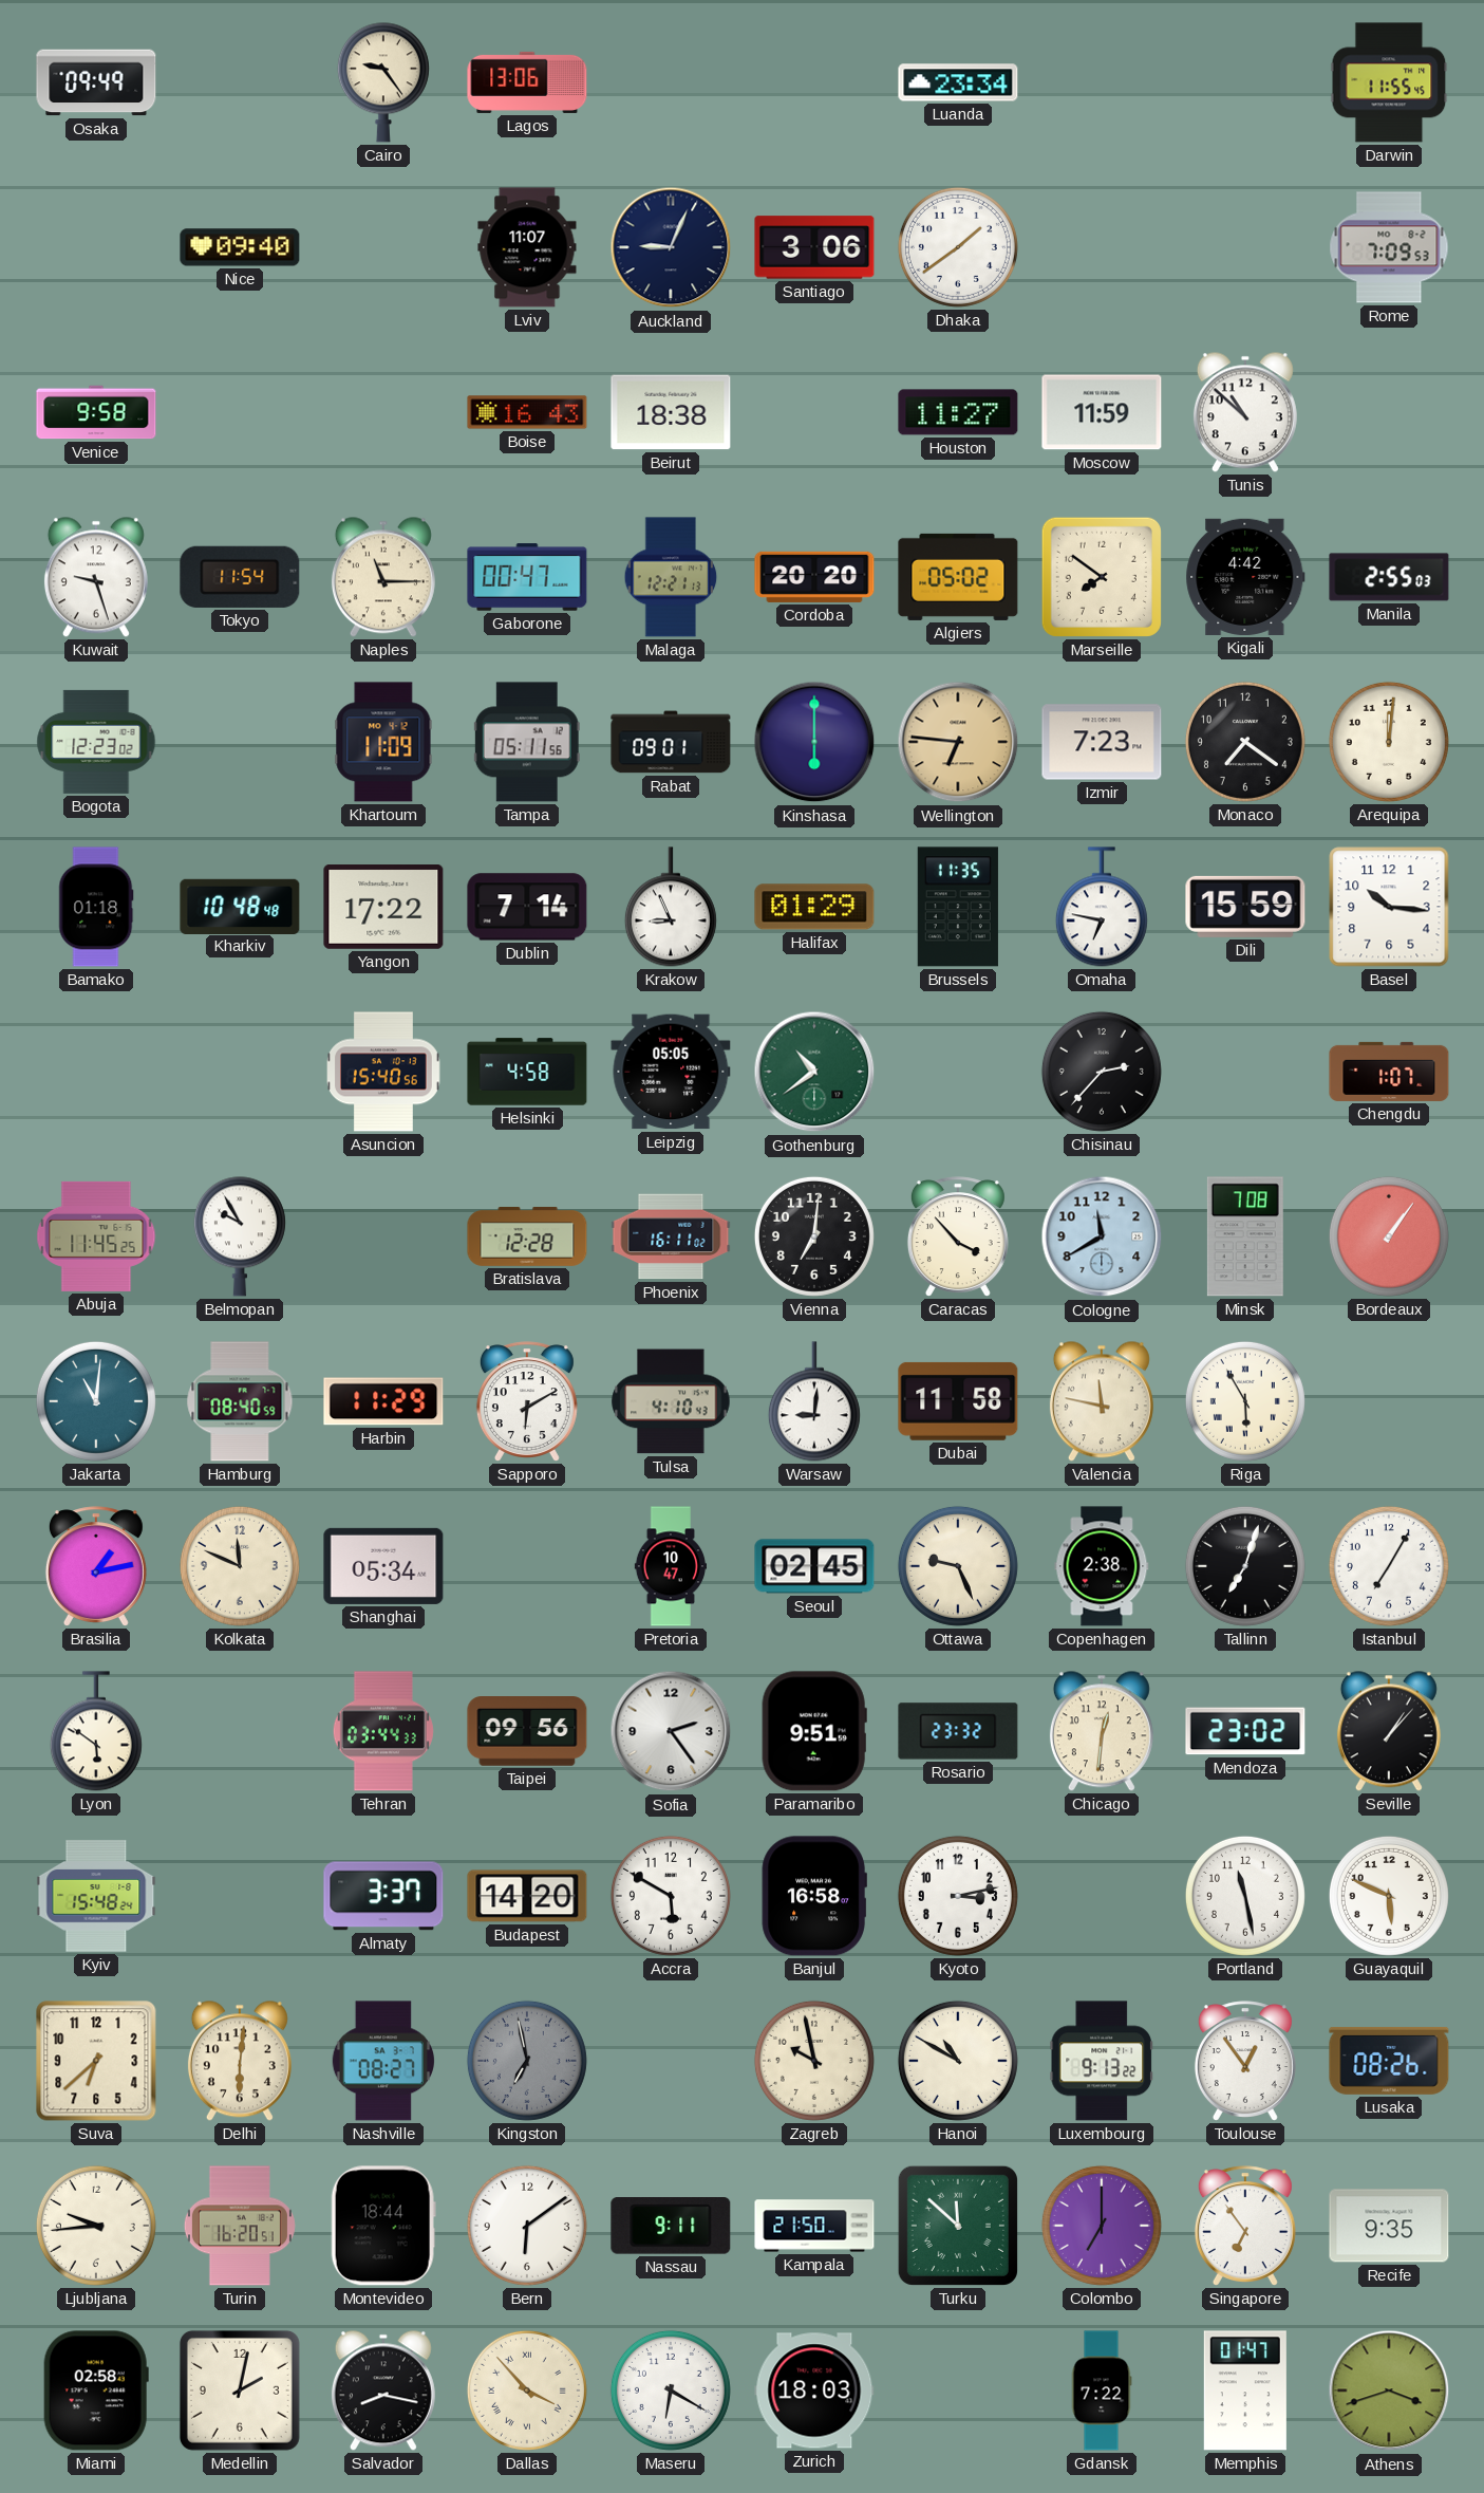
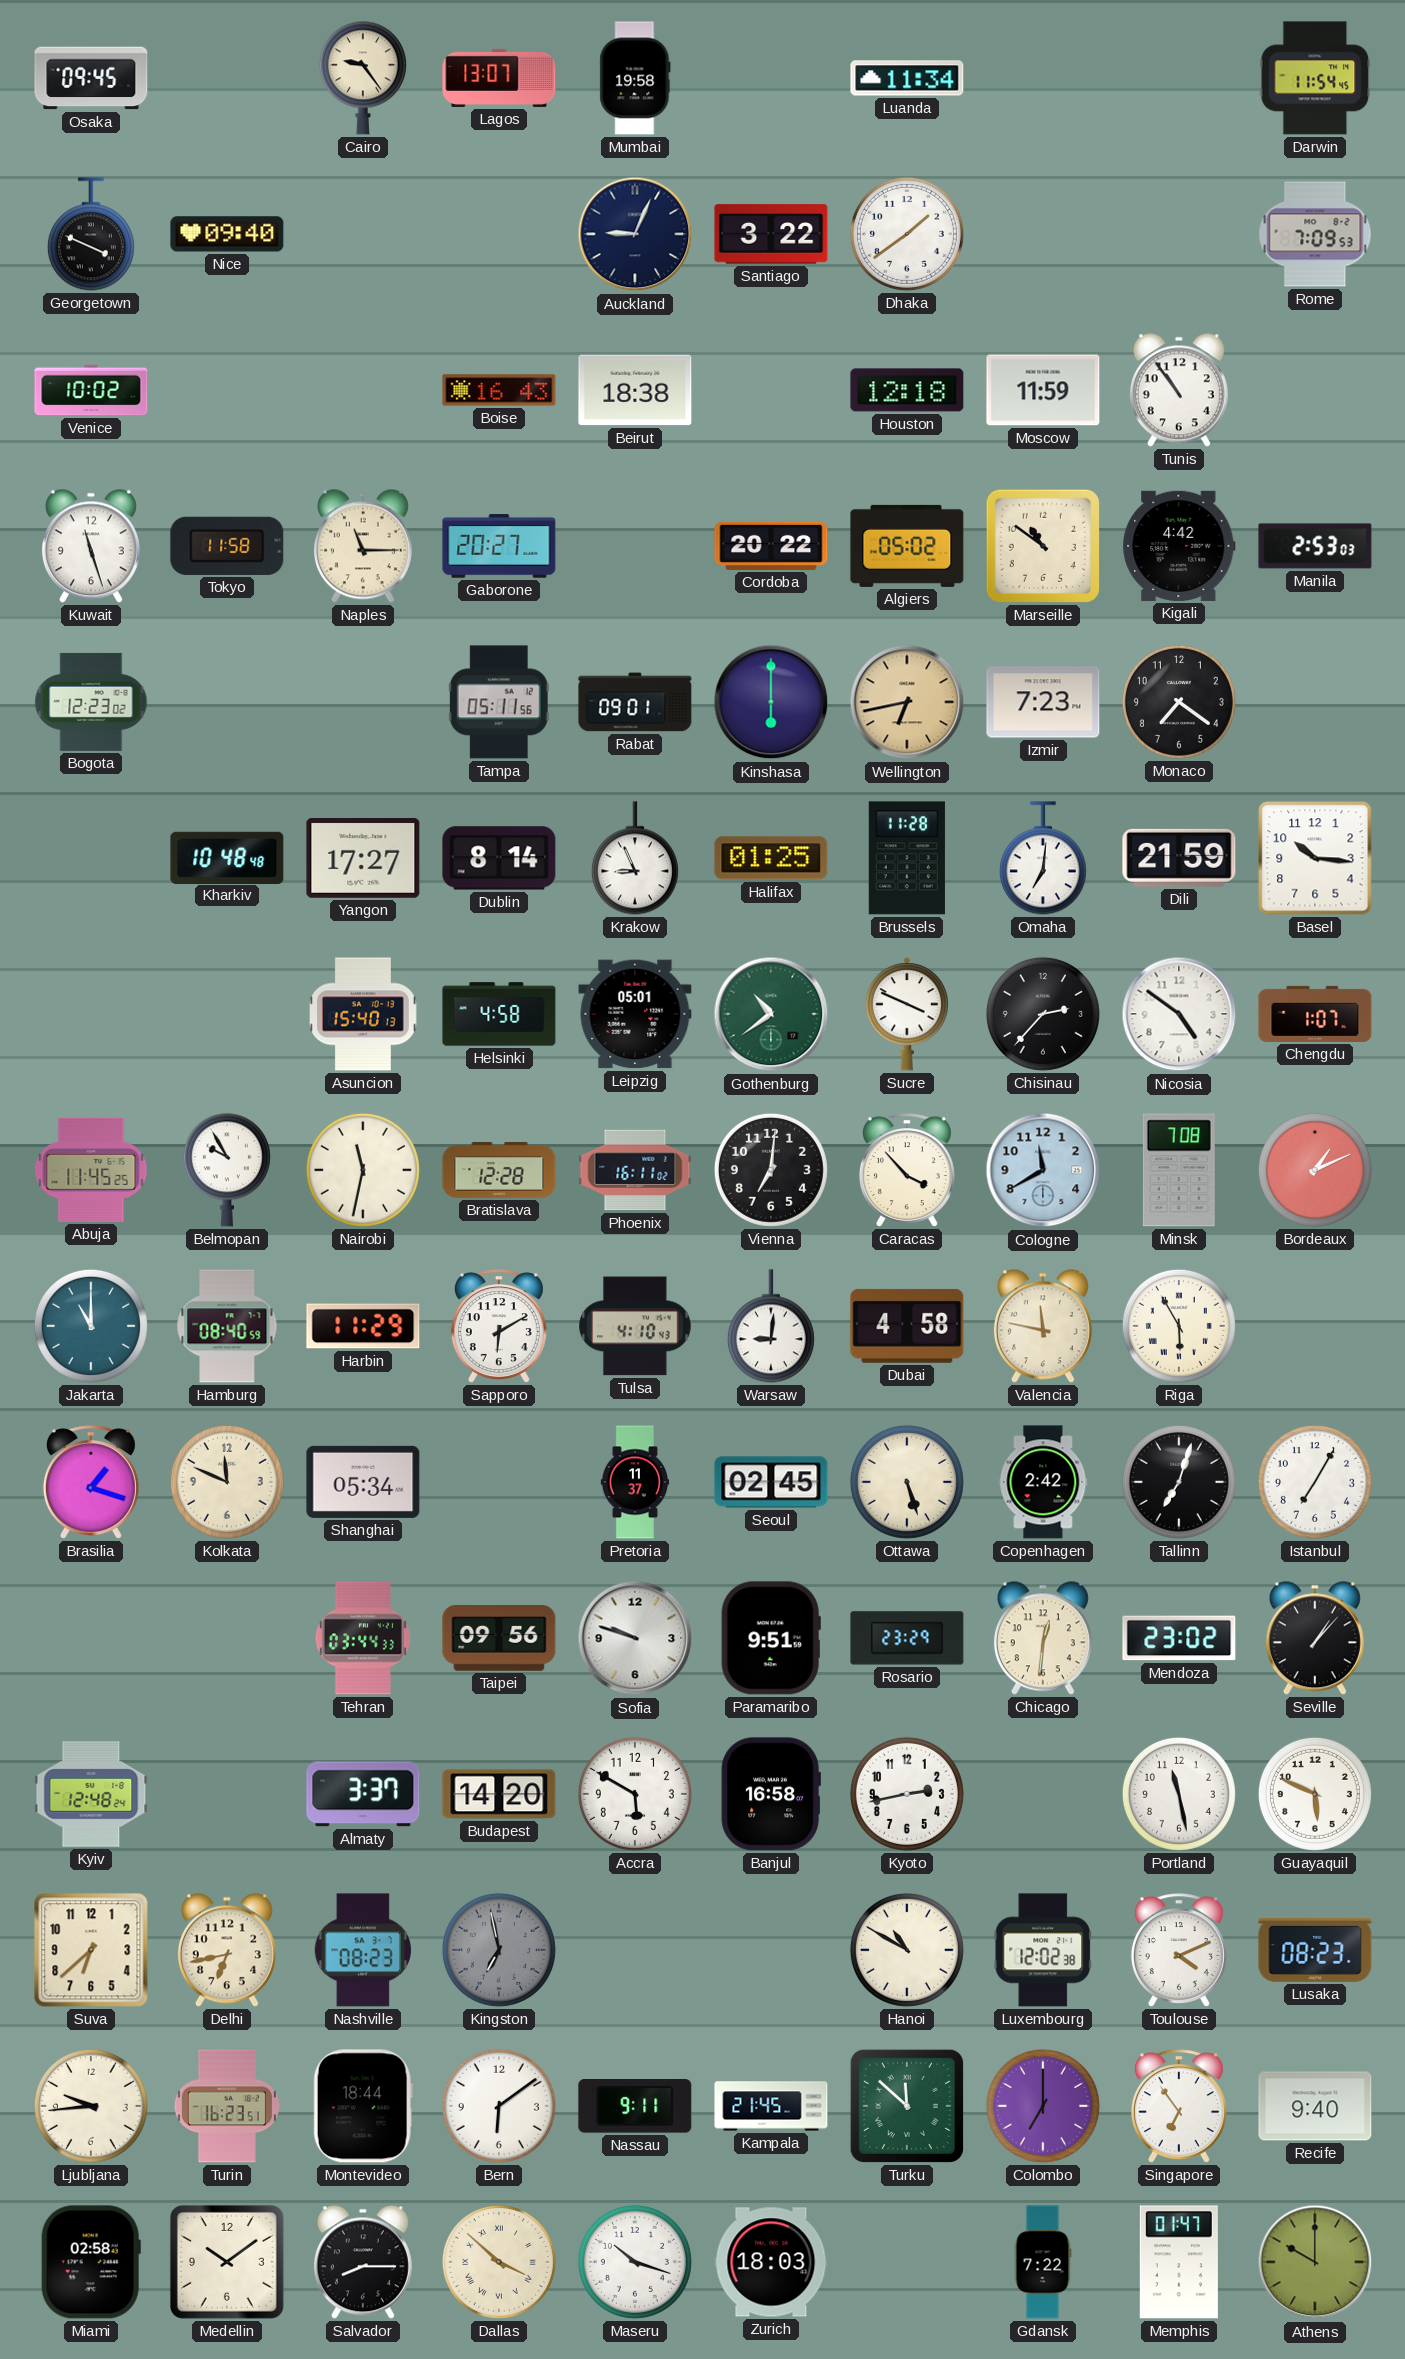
Osaka: 09:49 -> 09:45
Lagos: 13:06 -> 13:07
Mumbai: none -> 19:58
Luanda: 23:34 -> 11:34
Darwin: 11:55 -> 11:54
Georgetown: none -> 3:49
Lviv: 11:07 -> none
Santiago: 3:06 -> 3:22
Venice: 9:58 -> 10:02
Houston: 11:27 -> 12:18
Tunis: 10:52 -> 10:54
Kuwait: 9:27 -> 11:27
Tokyo: 11:54 -> 11:58
Gaborone: 00:47 -> 20:27
Malaga: 12:21 -> none
Cordoba: 20:20 -> 20:22
Marseille: 7:51 -> 10:51
Manila: 2:55 -> 2:53
Khartoum: 11:09 -> none
Wellington: 6:46 -> 6:43
Arequipa: 12:01 -> none
Bamako: 01:18 -> none
Yangon: 17:22 -> 17:27
Dublin: 7:14 -> 8:14
Halifax: 01:29 -> 01:25
Brussels: 11:35 -> 11:28
Omaha: 6:47 -> 7:01
Dili: 15:59 -> 21:59
Asuncion: 15:40:56 -> 15:40:13
Leipzig: 05:05 -> 05:01
Sucre: none -> 3:49
Nicosia: none -> 4:51
Nairobi: none -> 11:32
Bordeaux: 1:06 -> 1:11
Jakarta: 11:01 -> 11:00
Dubai: 11:58 -> 4:58
Brasilia: 1:13 -> 1:18
Pretoria: 10:47 -> 11:37
Ottawa: 9:26 -> 5:27
Copenhagen: 2:38 -> 2:42
Lyon: 5:51 -> none
Sofia: 2:24 -> 9:48
Rosario: 23:32 -> 23:29
Kyiv: 15:48 -> 12:48
Kyoto: 3:13 -> 2:43
Delhi: 6:01 -> 6:43
Nashville: 08:27 -> 08:23
Zagreb: 9:58 -> none
Luxembourg: 9:13 -> 12:02
Toulouse: 12:54 -> 4:11
Lusaka: 08:26 -> 08:23
Turin: 16:20 -> 16:23
Kampala: 21:50 -> 21:45
Recife: 9:35 -> 9:40
Medellin: 2:02 -> 10:09
Salvador: 8:17 -> 8:15
Dallas: 3:53 -> 3:52
Maseru: 6:20 -> 10:18
Athens: 3:42 -> 10:00
